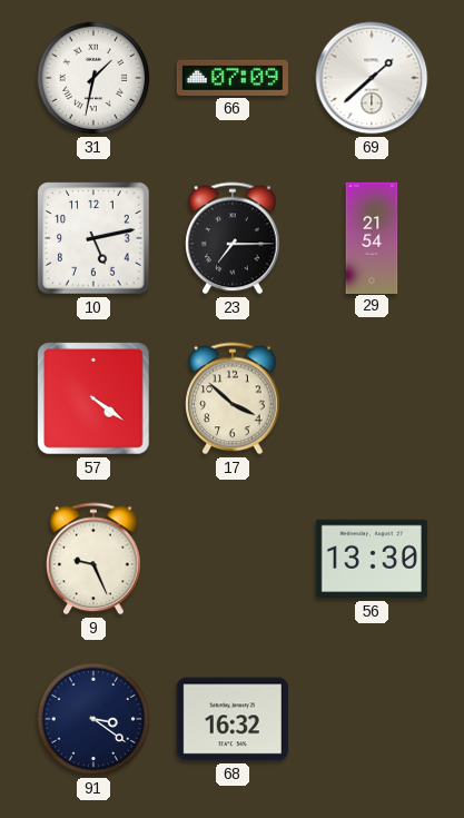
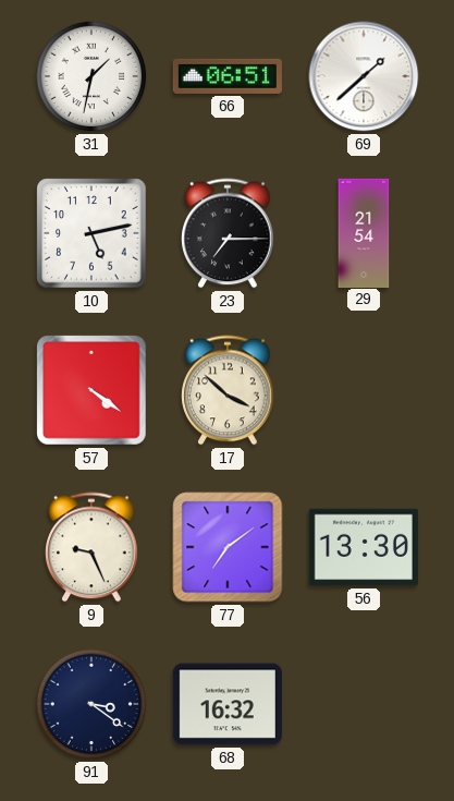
66: 07:09 -> 06:51
77: none -> 7:09
